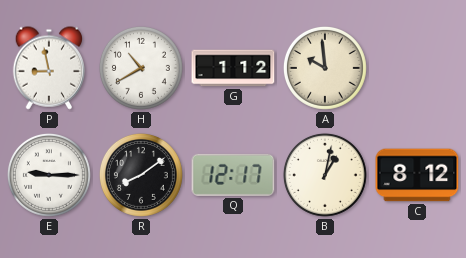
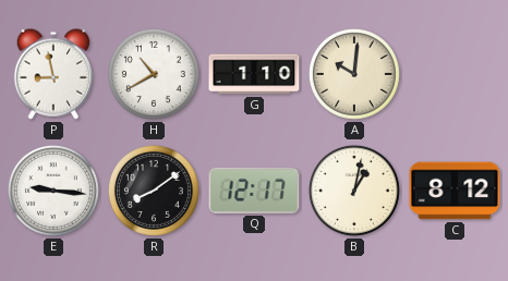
G: 1:12 -> 1:10
A: 9:59 -> 10:01
E: 9:15 -> 9:16
